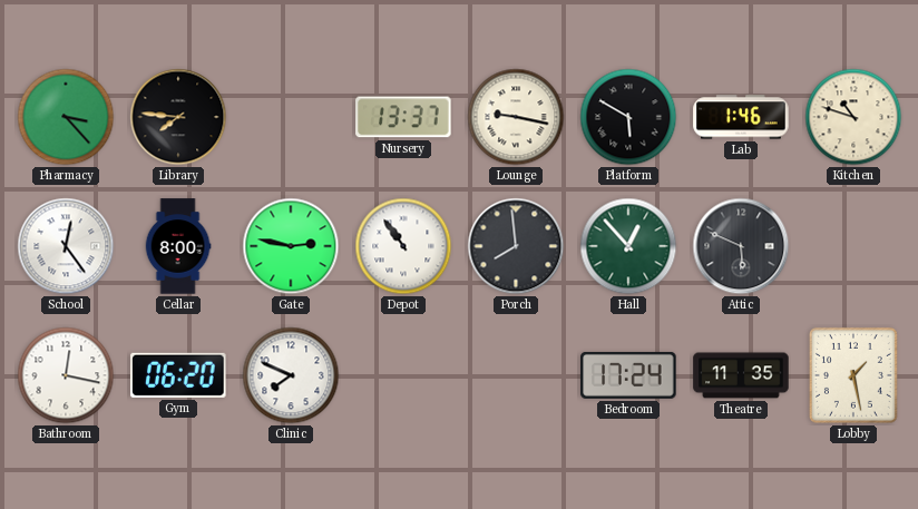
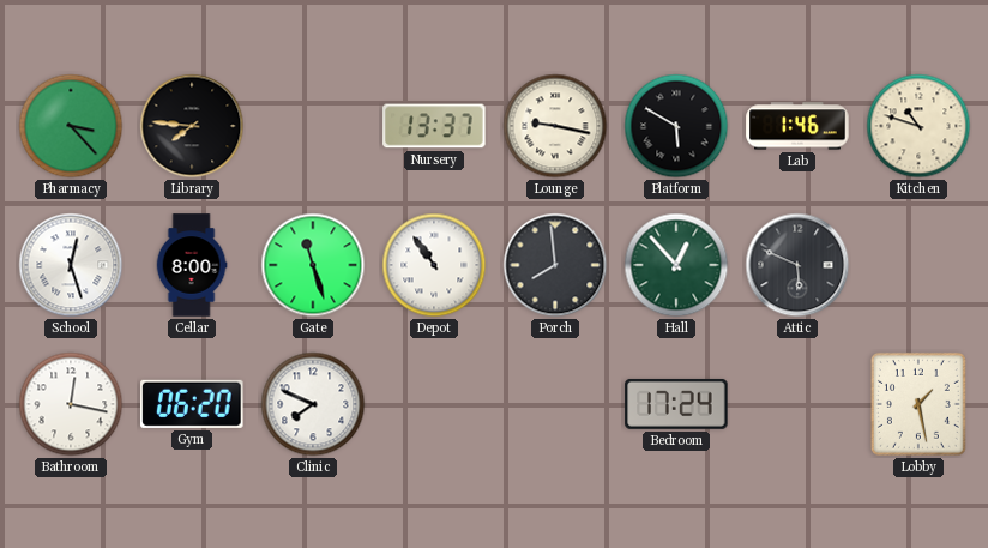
School: 12:24 -> 12:27
Gate: 2:47 -> 11:27
Theatre: 11:35 -> none
